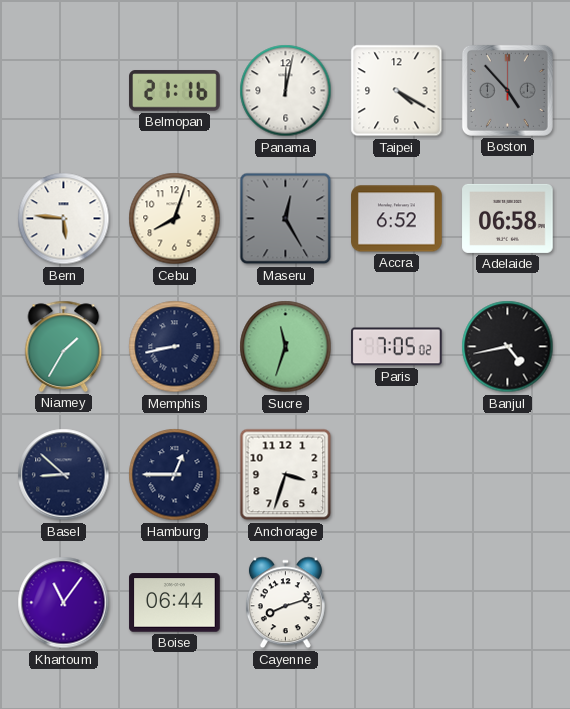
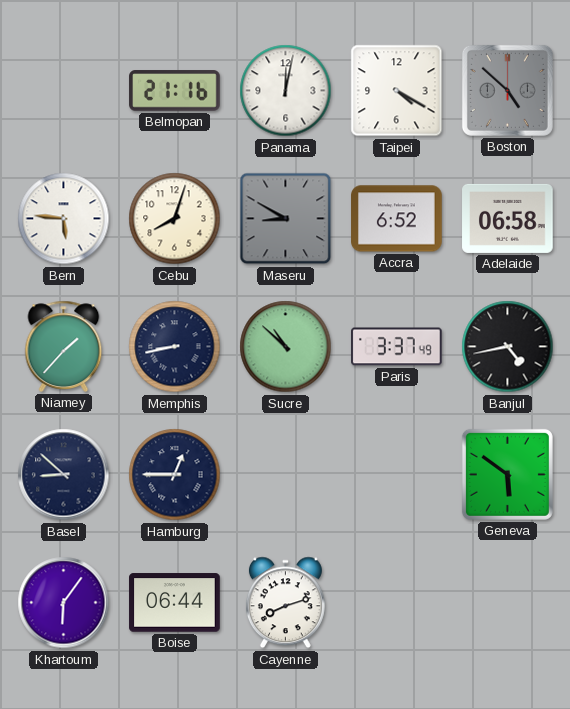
Boston: 4:53 -> 4:52
Maseru: 12:25 -> 8:50
Niamey: 1:35 -> 1:37
Sucre: 11:33 -> 10:52
Paris: 7:05 -> 3:37
Anchorage: 3:33 -> none
Geneva: none -> 5:51
Khartoum: 11:06 -> 6:06
